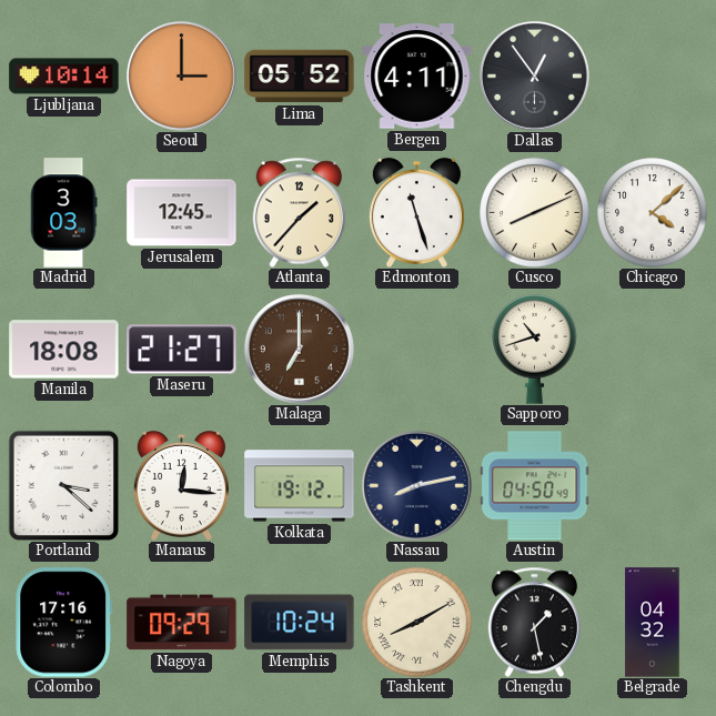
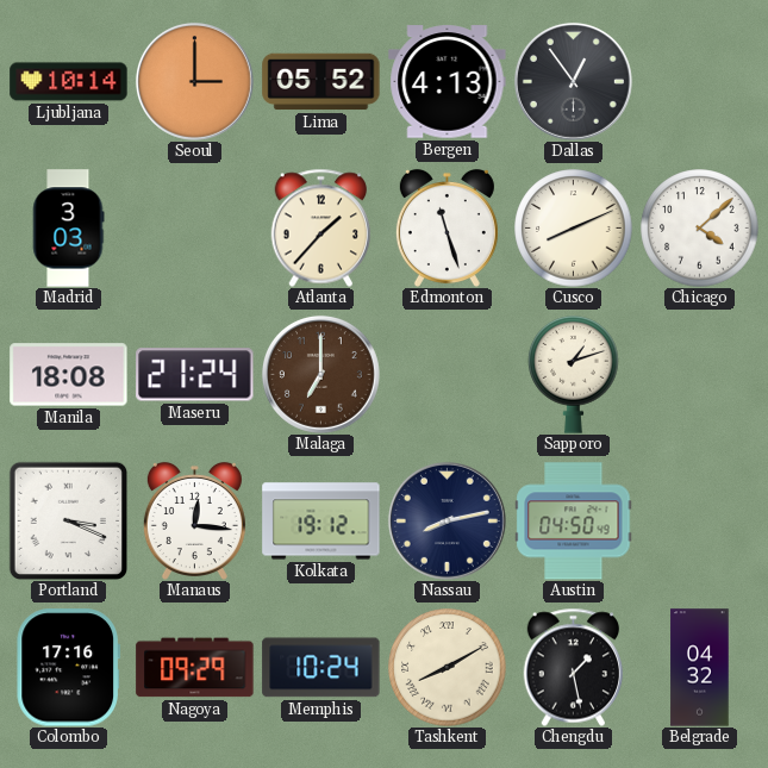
Bergen: 4:11 -> 4:13
Jerusalem: 12:45 -> none
Maseru: 21:27 -> 21:24
Sapporo: 10:42 -> 1:12
Portland: 3:22 -> 3:19
